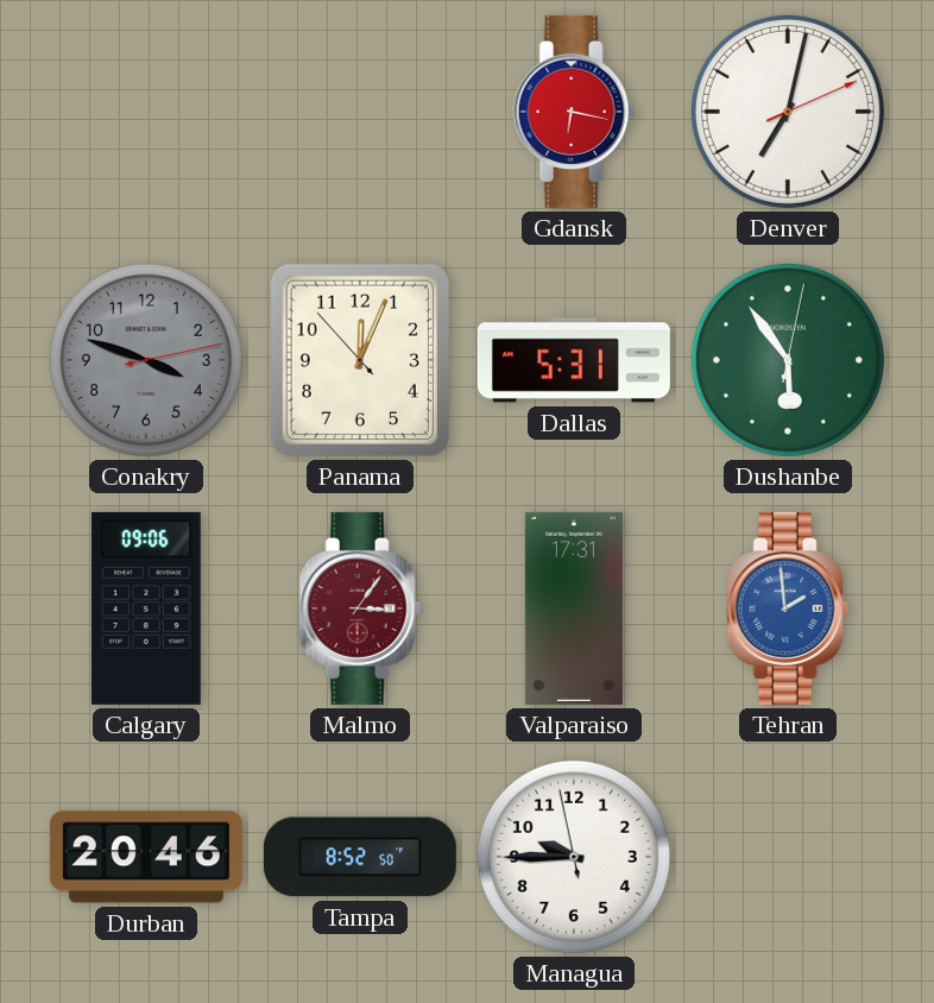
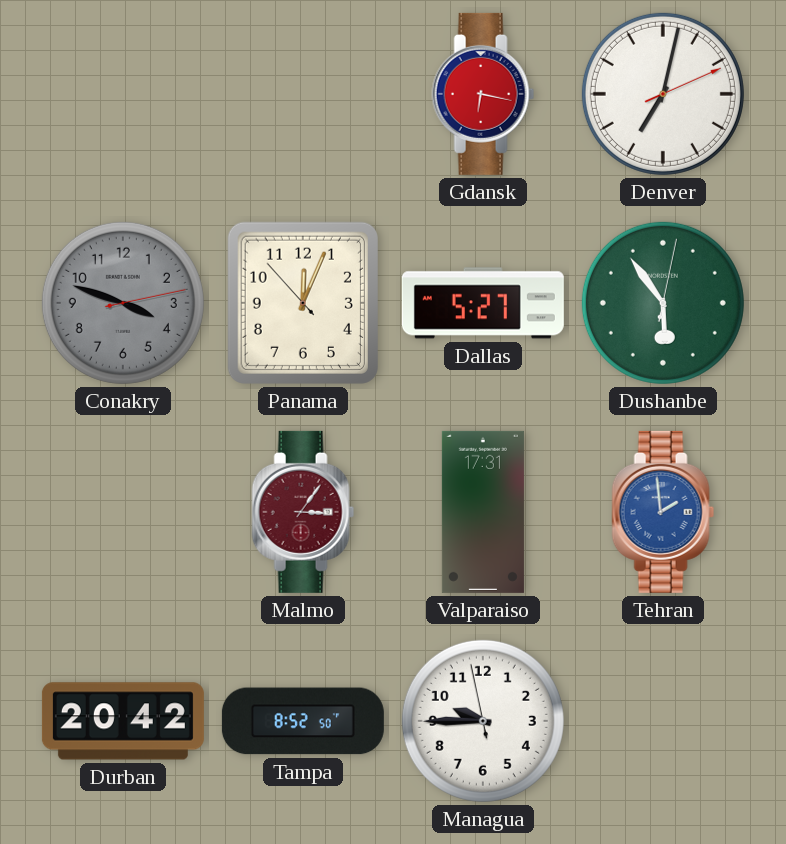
Dallas: 5:31 -> 5:27
Calgary: 09:06 -> none
Durban: 20:46 -> 20:42
